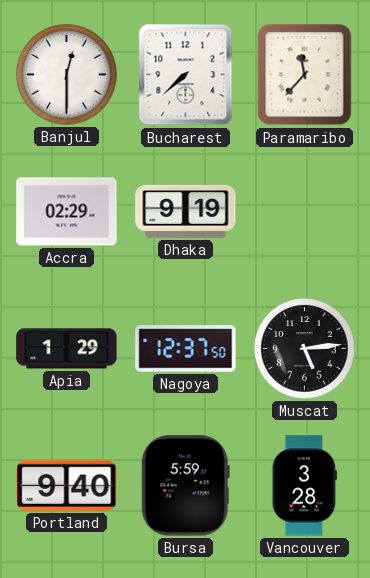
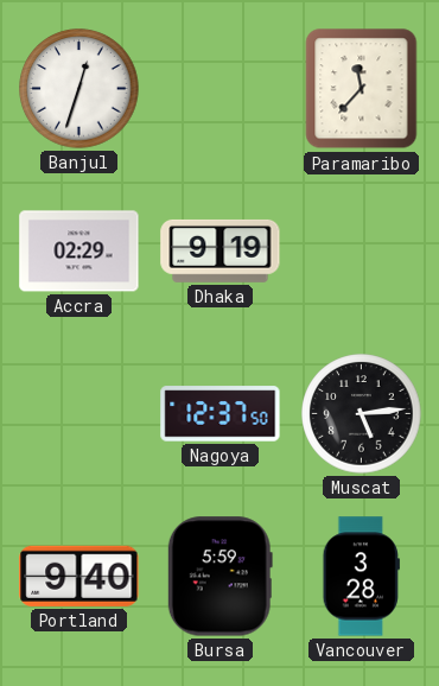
Banjul: 12:30 -> 12:33
Bucharest: 7:38 -> none
Apia: 1:29 -> none
